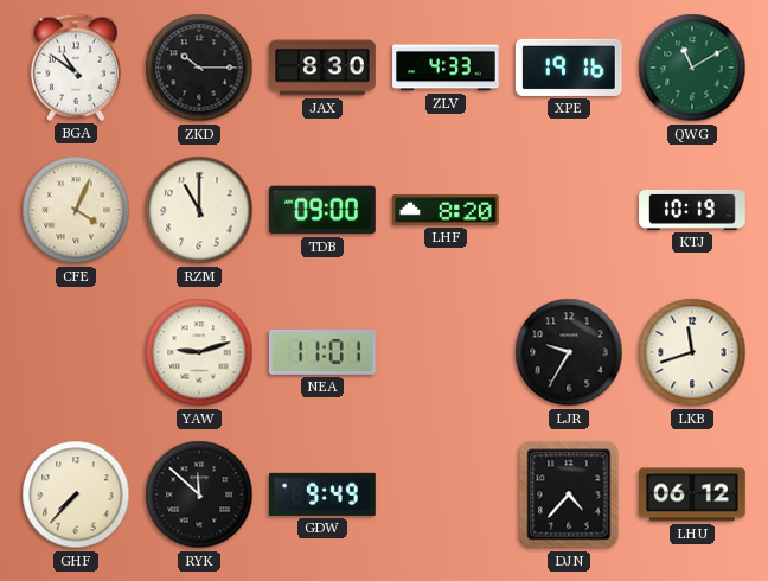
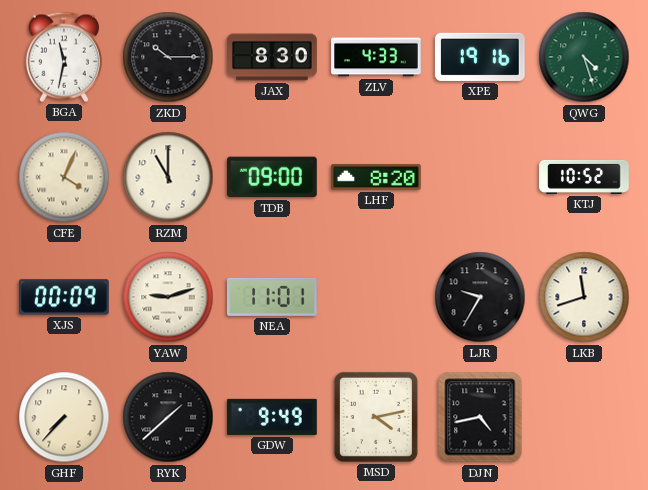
BGA: 10:51 -> 11:32
QWG: 11:10 -> 4:27
KTJ: 10:19 -> 10:52
XJS: none -> 00:09
RYK: 11:52 -> 1:38
MSD: none -> 4:13
DJN: 4:37 -> 4:43
LHU: 06:12 -> none
